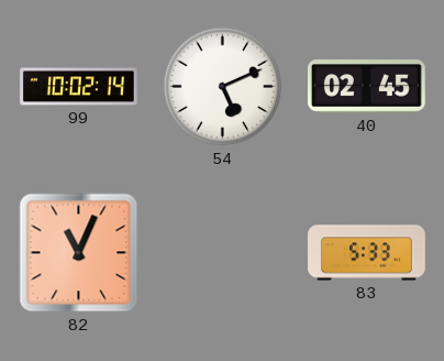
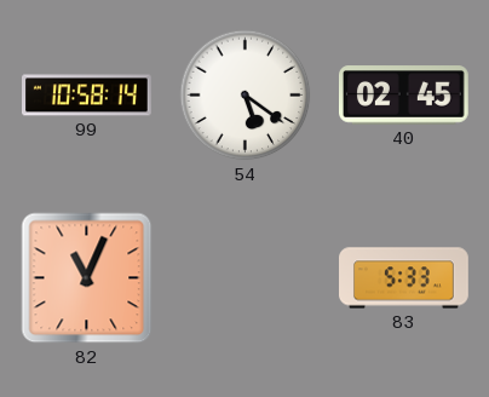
99: 10:02 -> 10:58
54: 5:11 -> 5:21
